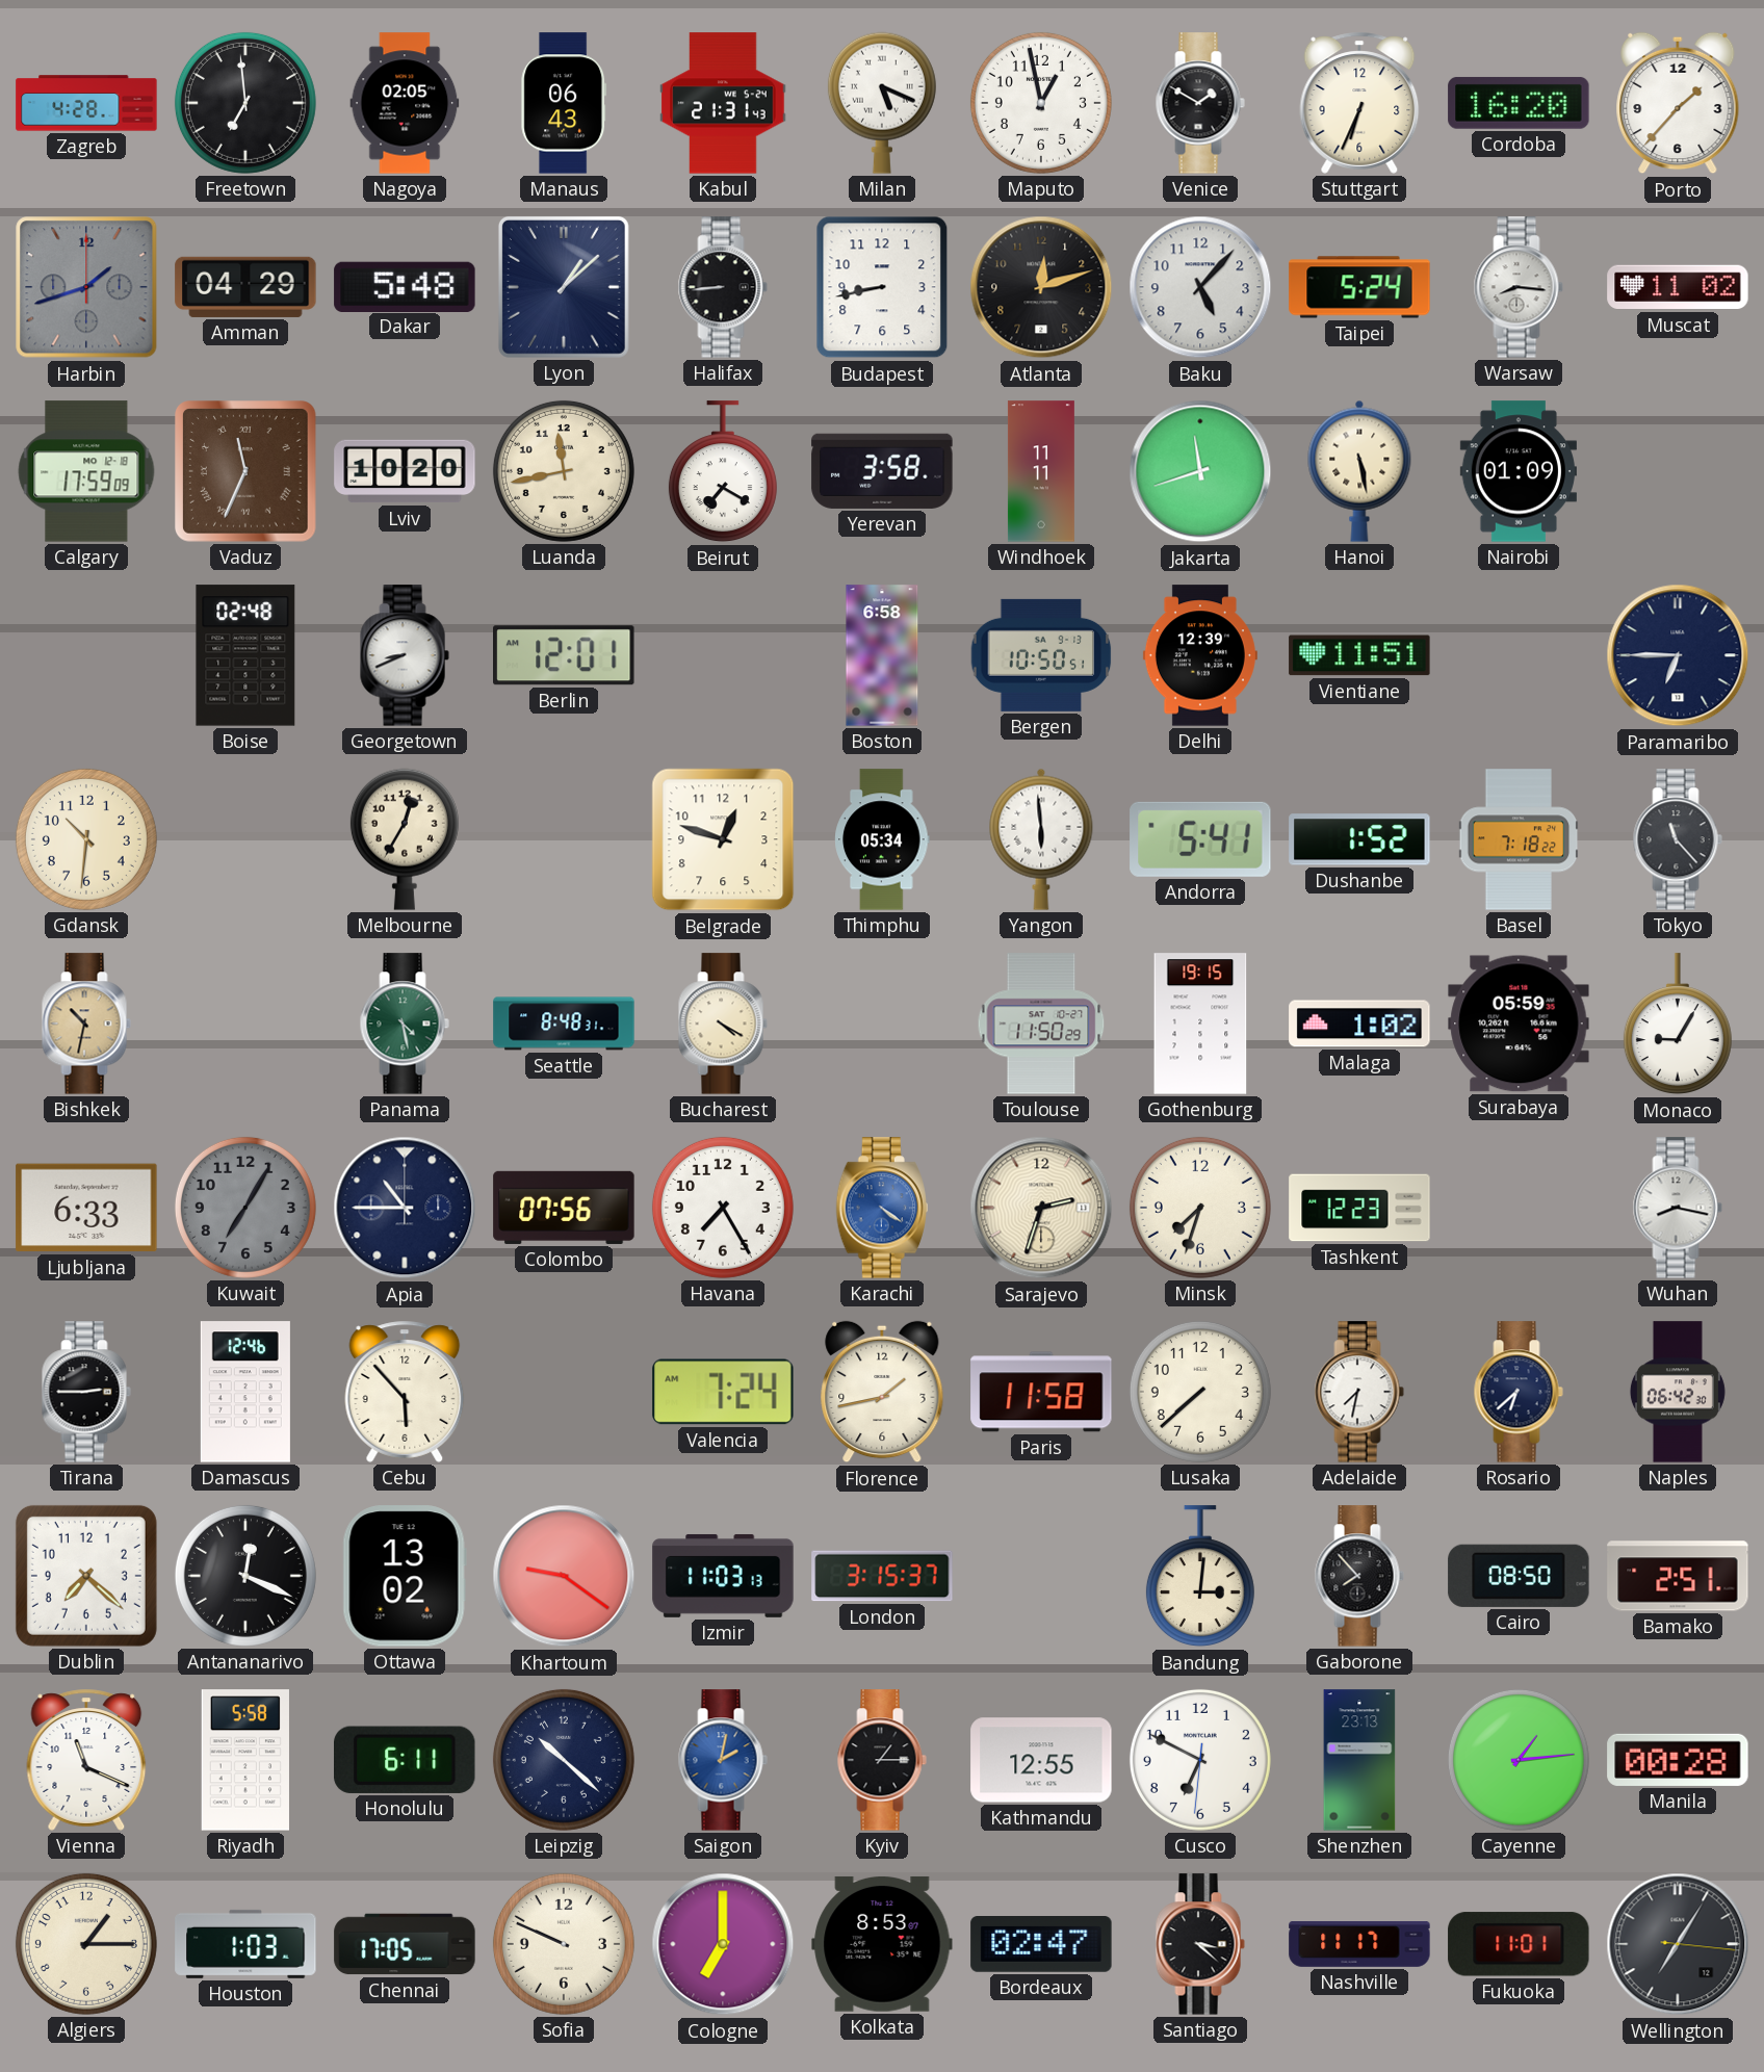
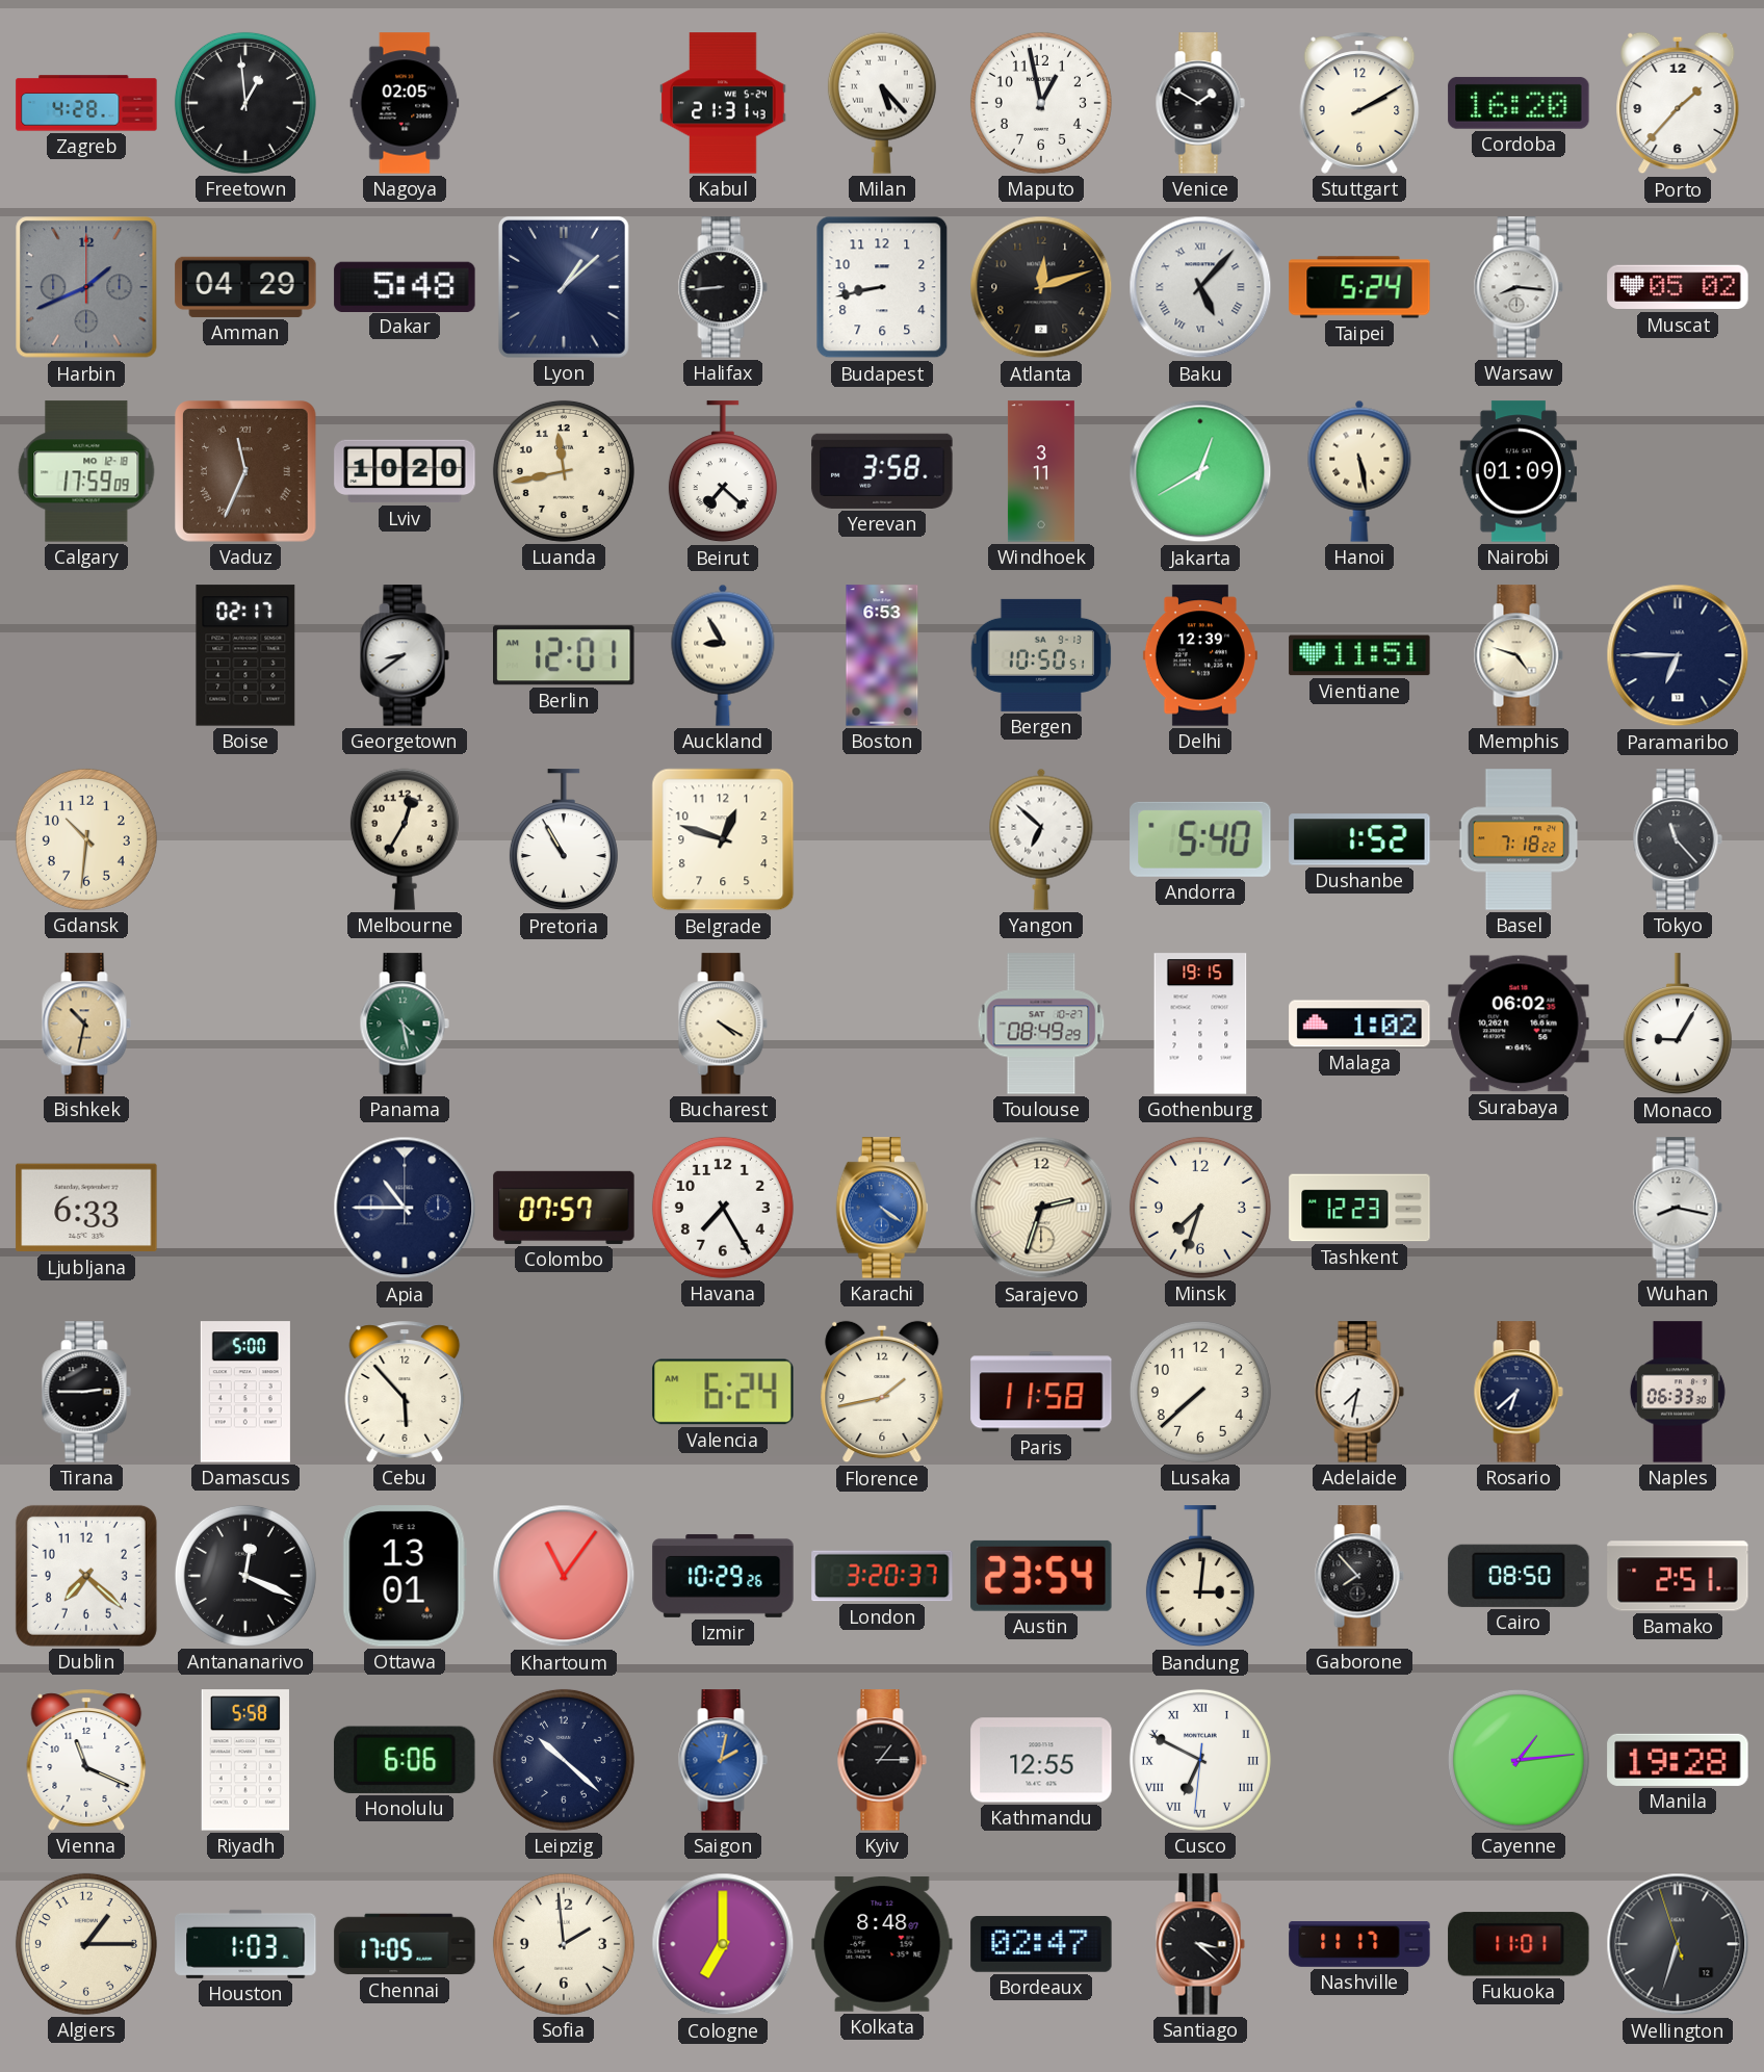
Freetown: 6:59 -> 12:59
Manaus: 06:43 -> none
Milan: 5:19 -> 5:23
Stuttgart: 6:34 -> 2:10
Harbin: 1:42 -> 1:41
Baku numerals: Arabic -> Roman
Muscat: 11:02 -> 05:02
Beirut: 7:20 -> 7:22
Windhoek: 11:11 -> 3:11
Jakarta: 11:42 -> 12:40
Boise: 02:48 -> 02:17
Georgetown: 8:41 -> 8:39
Auckland: none -> 8:55
Boston: 6:58 -> 6:53
Memphis: none -> 4:48
Pretoria: none -> 10:55
Thimphu: 05:34 -> none
Yangon: 5:59 -> 6:52
Andorra: 5:41 -> 5:40
Seattle: 8:48 -> none
Toulouse: 11:50 -> 08:49
Surabaya: 05:59 -> 06:02
Kuwait: 7:05 -> none
Colombo: 07:56 -> 07:57
Damascus: 12:46 -> 5:00
Valencia: 7:24 -> 6:24
Naples: 06:42 -> 06:33
Ottawa: 13:02 -> 13:01
Khartoum: 9:21 -> 11:06
Izmir: 11:03 -> 10:29
London: 3:15 -> 3:20
Austin: none -> 23:54
Honolulu: 6:11 -> 6:06
Cusco numerals: Arabic -> Roman
Shenzhen: 23:13 -> none
Manila: 00:28 -> 19:28
Sofia: 9:49 -> 1:59
Kolkata: 8:53 -> 8:48
Wellington: 7:05 -> 6:32
